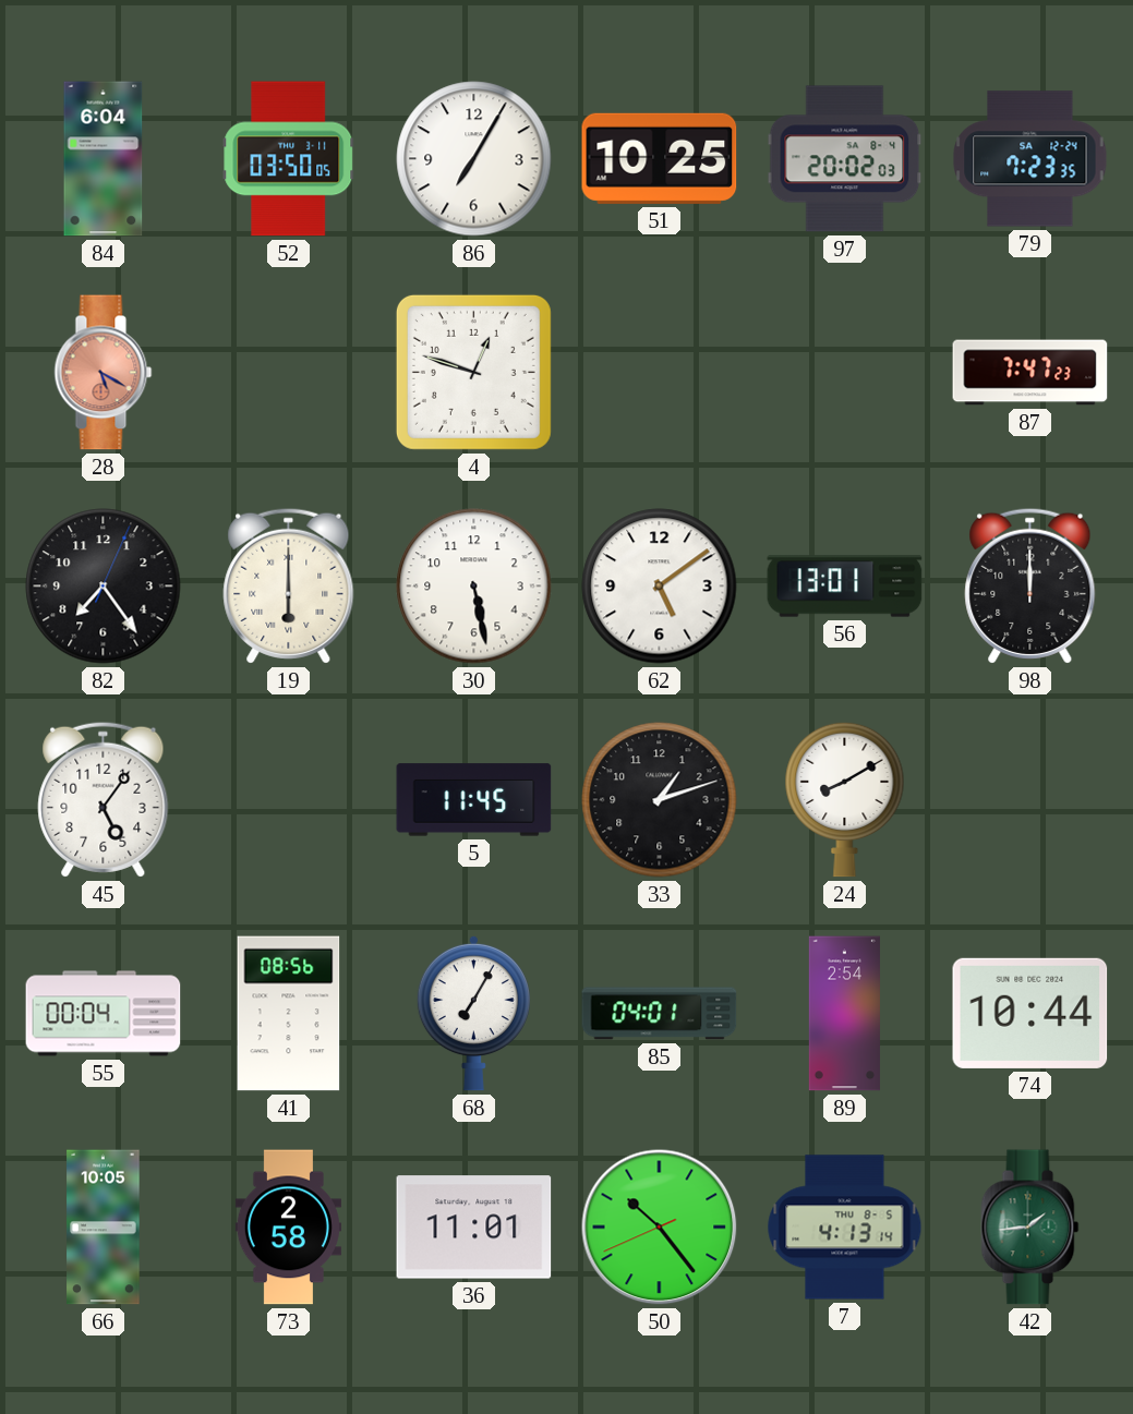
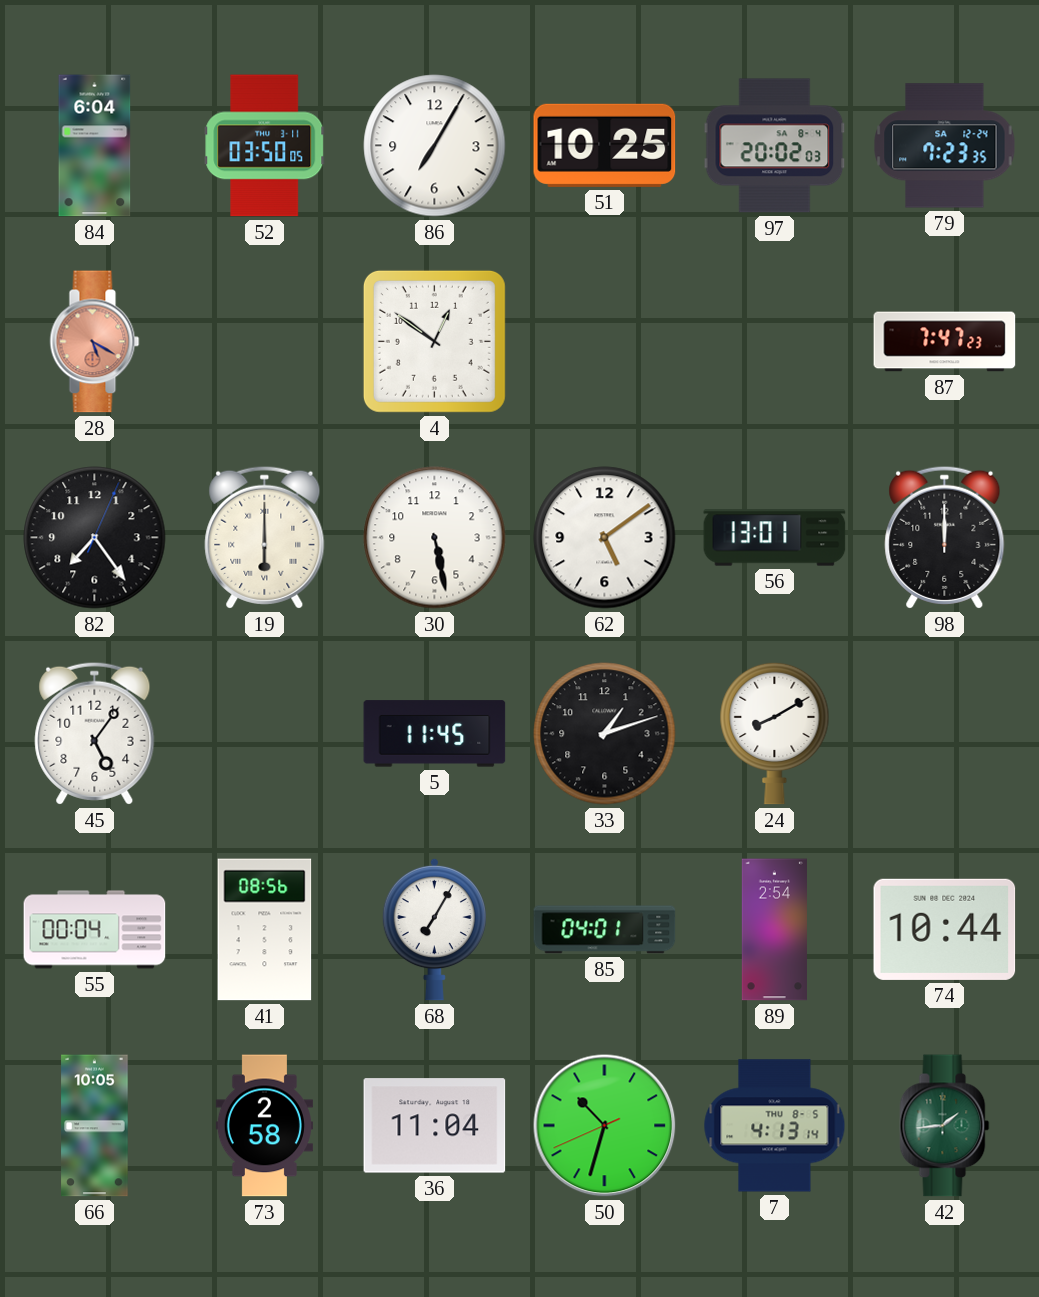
4: 12:48 -> 12:51
36: 11:01 -> 11:04
50: 10:23 -> 10:32
